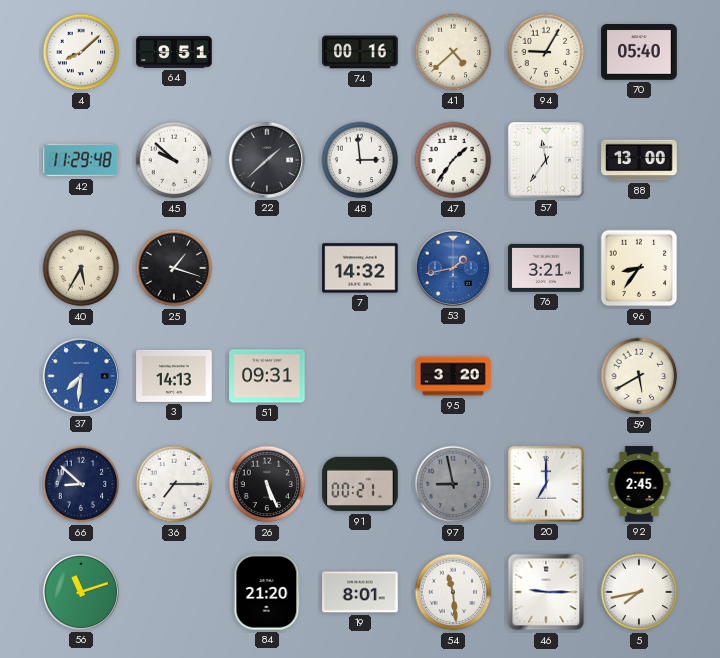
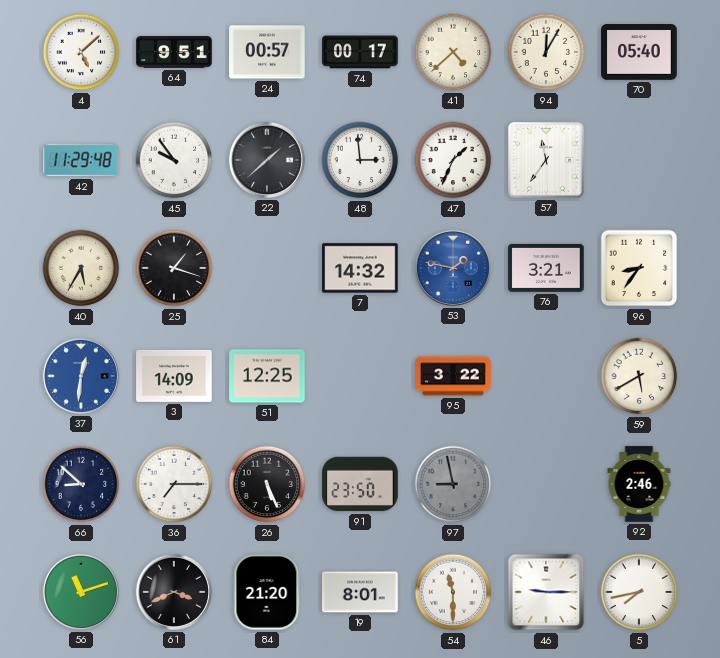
4: 8:08 -> 5:08
24: none -> 00:57
74: 00:16 -> 00:17
94: 9:05 -> 12:05
45: 9:52 -> 9:54
47: 1:36 -> 1:34
88: 13:00 -> none
53: 1:43 -> 1:47
37: 7:31 -> 12:31
3: 14:13 -> 14:09
51: 09:31 -> 12:25
95: 3:20 -> 3:22
91: 00:21 -> 23:50
20: 7:00 -> none
92: 2:45 -> 2:46
61: none -> 3:41
54: 11:29 -> 11:30
